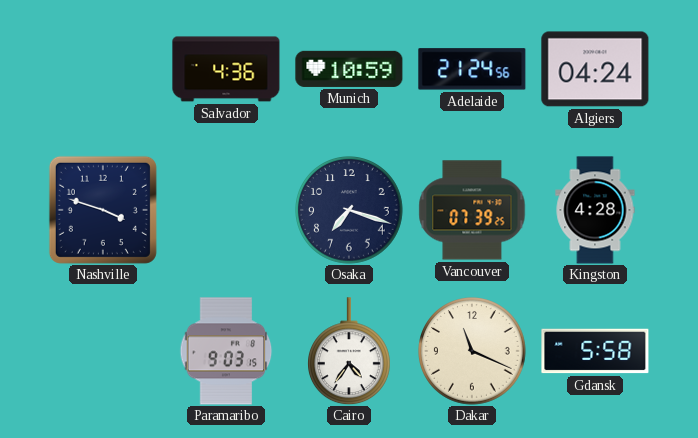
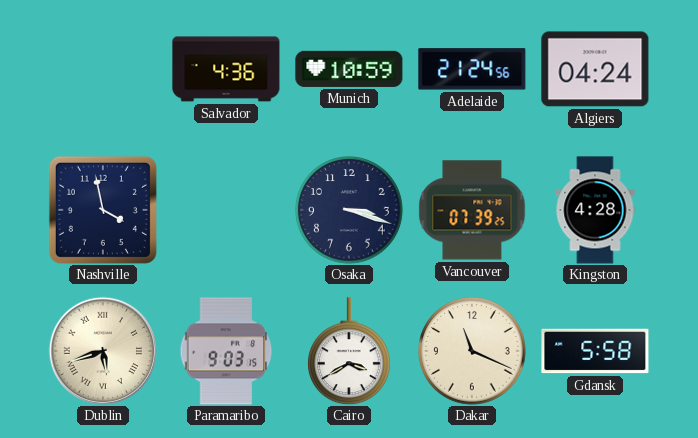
Nashville: 3:48 -> 3:58
Osaka: 7:18 -> 3:18
Dublin: none -> 5:42
Cairo: 4:36 -> 3:40
